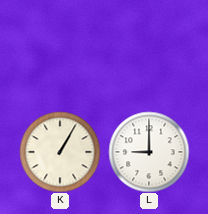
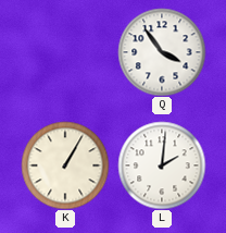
Q: none -> 3:54
L: 9:00 -> 2:01
